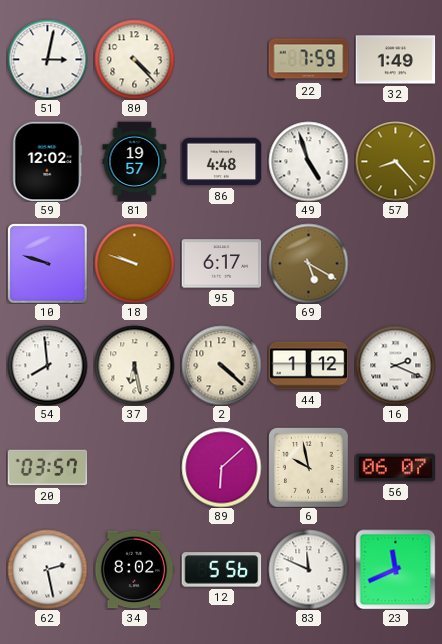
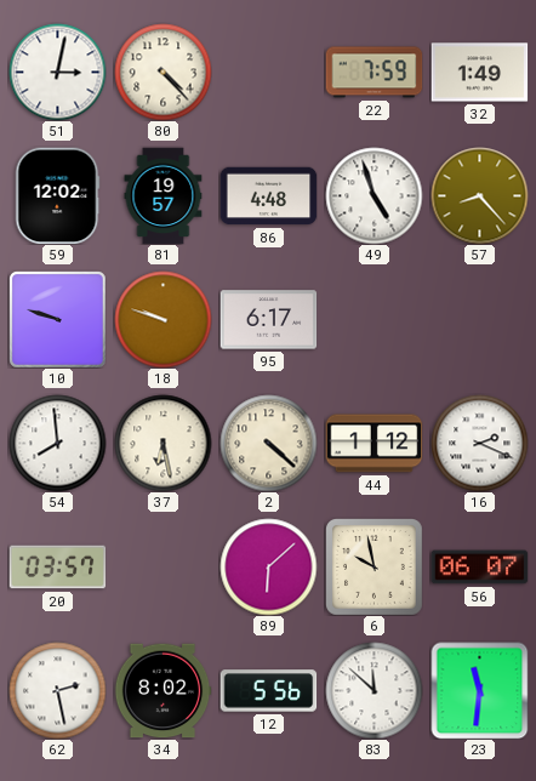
69: 5:20 -> none
83: 11:49 -> 11:52
23: 11:41 -> 11:31
